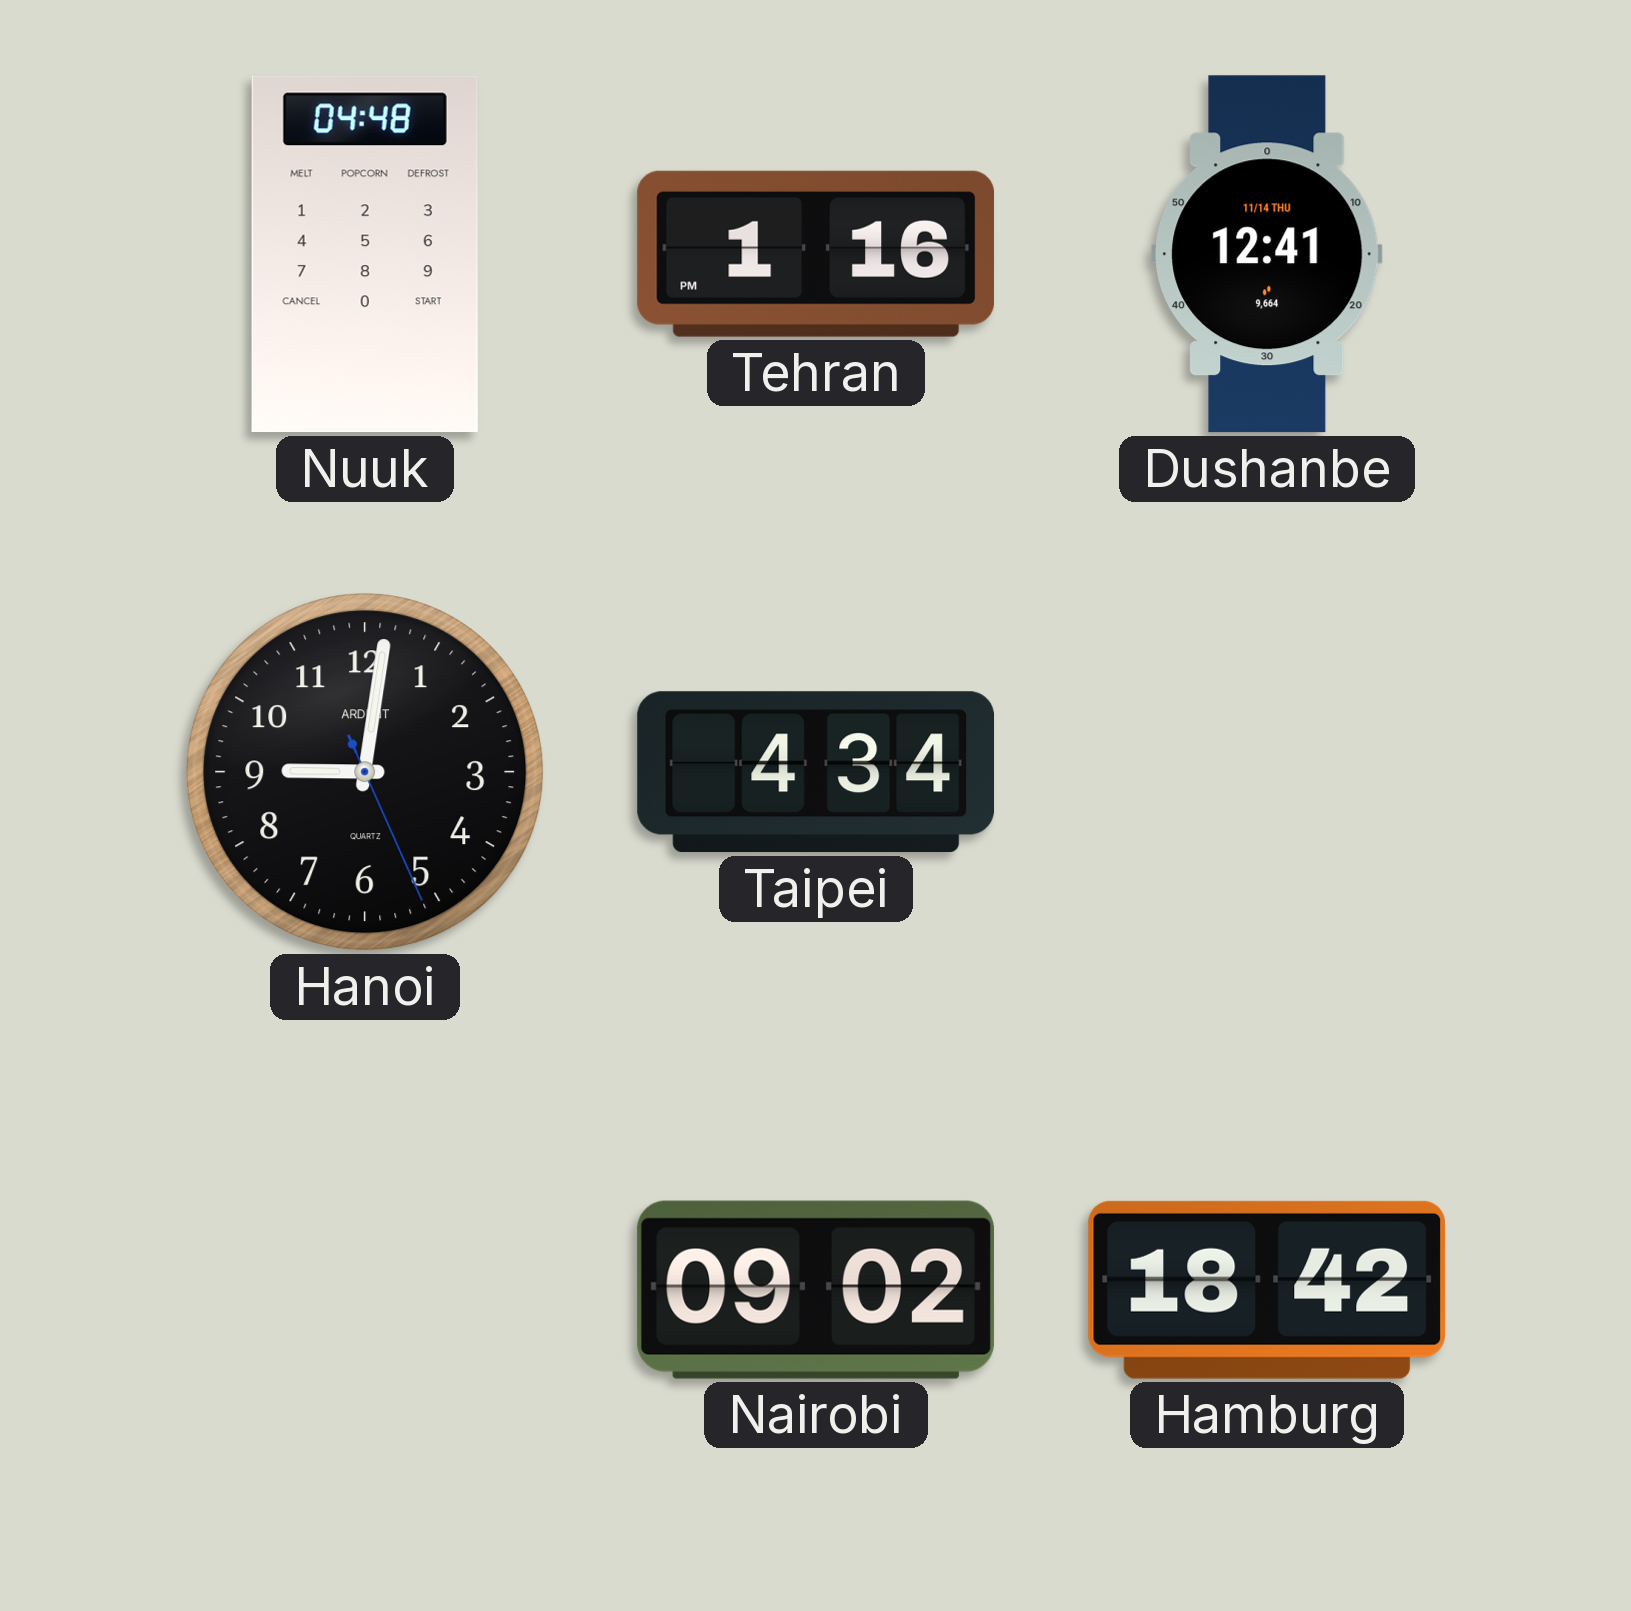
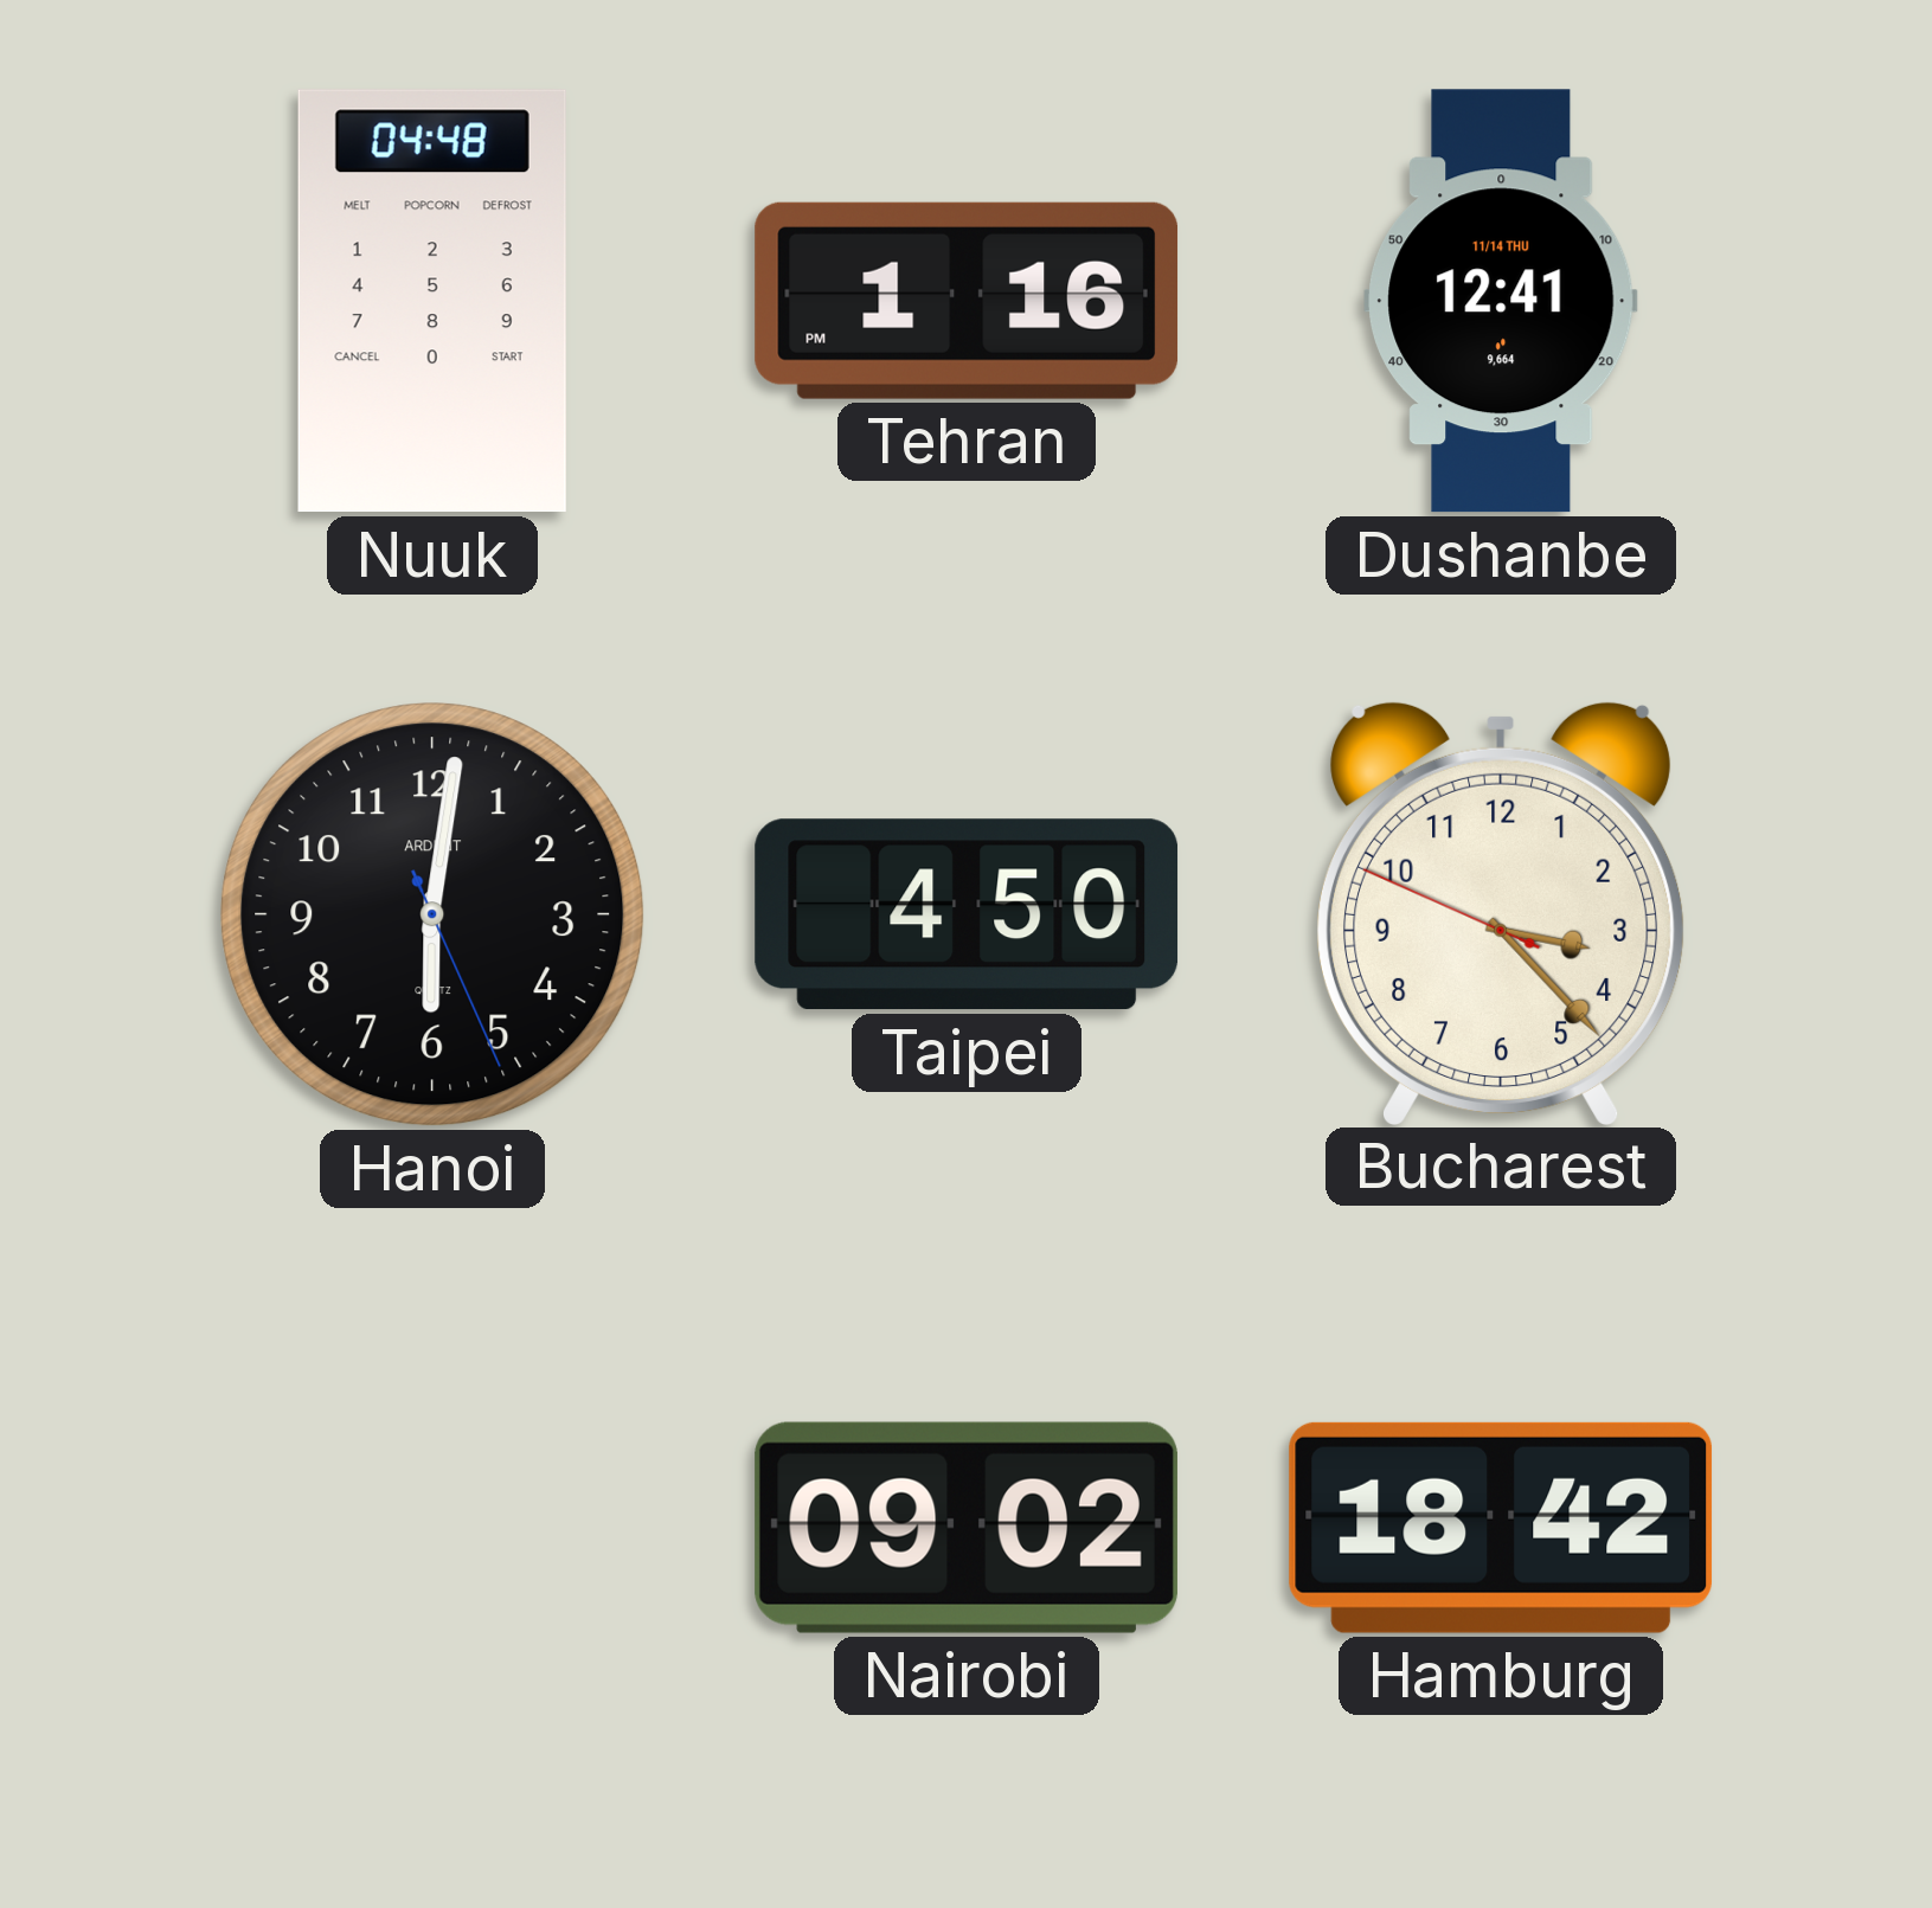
Hanoi: 9:01 -> 6:01
Taipei: 4:34 -> 4:50
Bucharest: none -> 3:22
